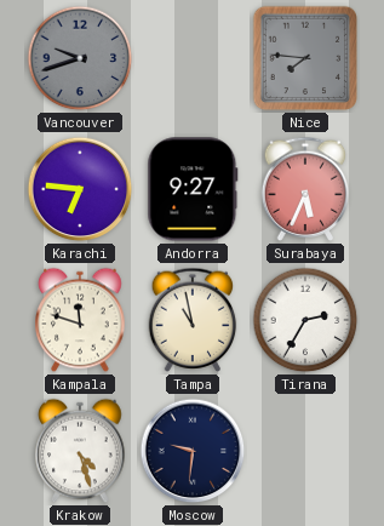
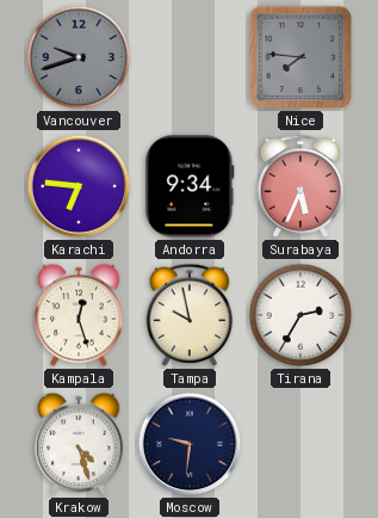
Andorra: 9:27 -> 9:34
Kampala: 11:48 -> 12:27
Tampa: 10:58 -> 9:58
